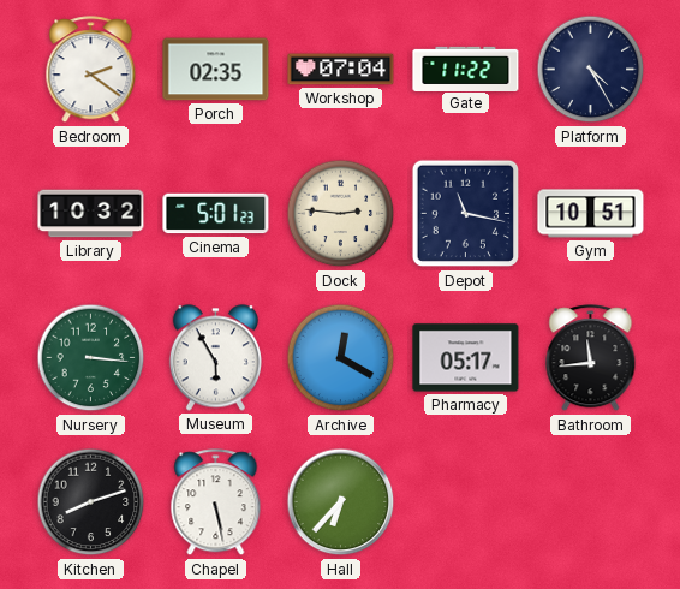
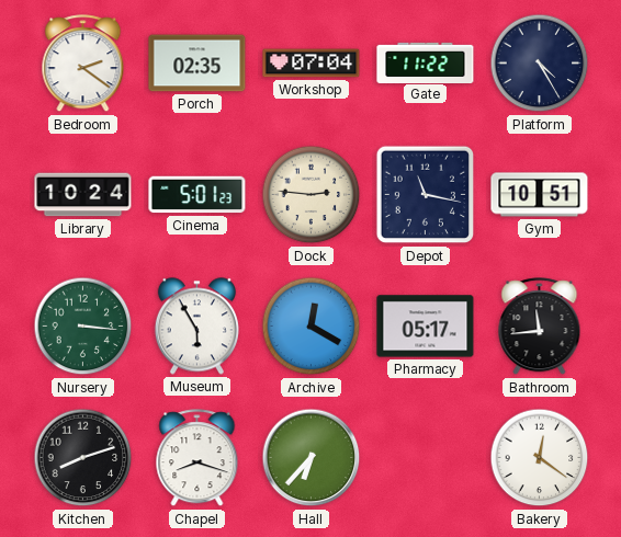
Library: 10:32 -> 10:24
Chapel: 5:28 -> 8:18
Bakery: none -> 12:21
